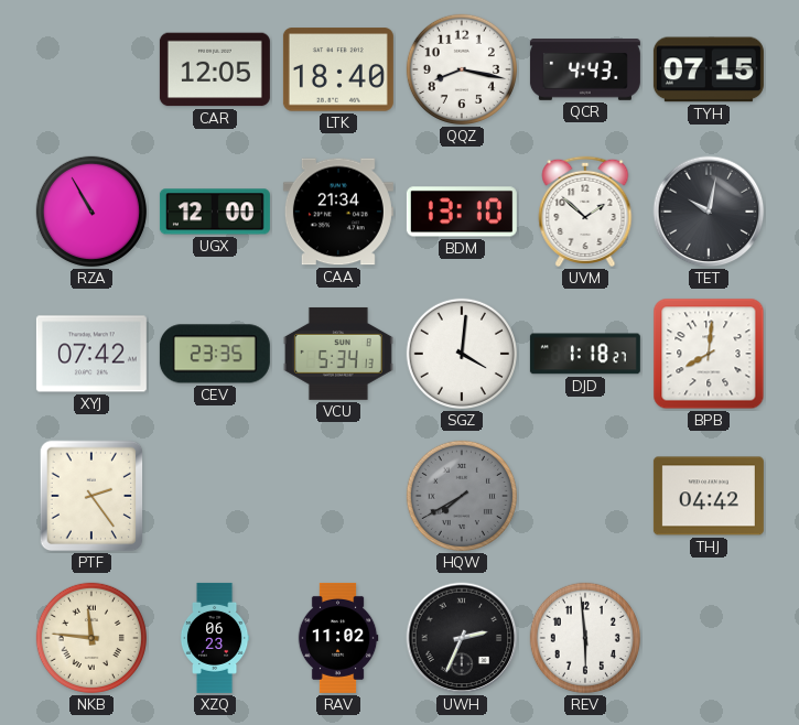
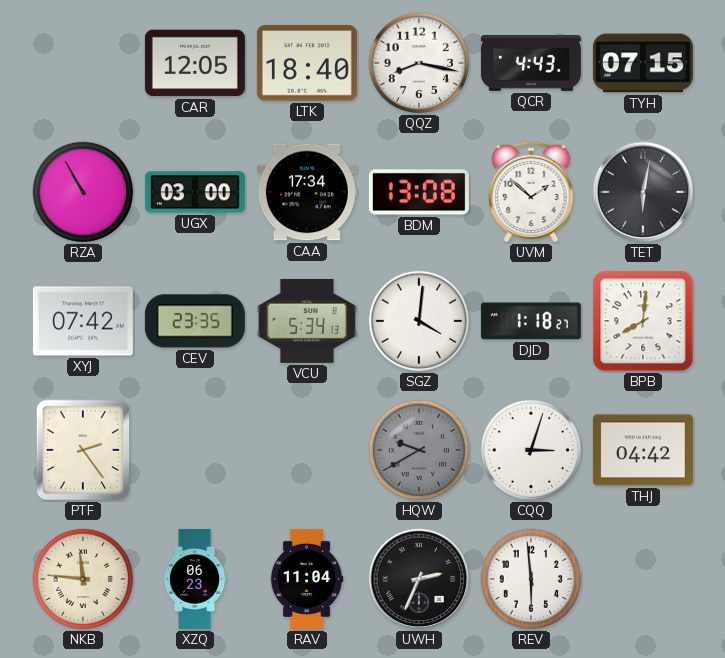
UGX: 12:00 -> 03:00
CAA: 21:34 -> 17:34
BDM: 13:10 -> 13:08
TET: 10:02 -> 6:02
HQW: 7:40 -> 9:40
CQQ: none -> 3:03
RAV: 11:02 -> 11:04
